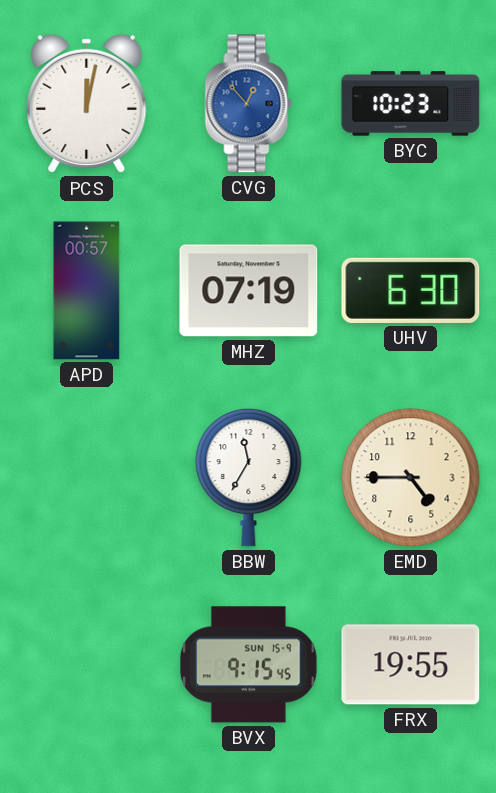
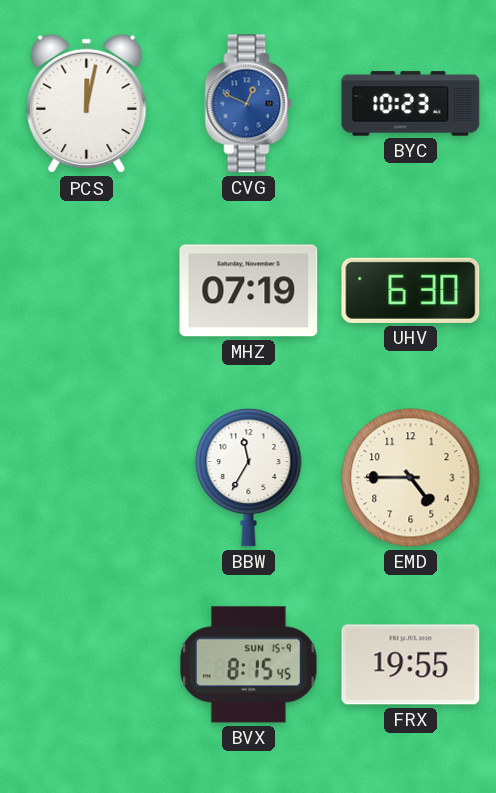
CVG: 12:53 -> 12:49
APD: 00:57 -> none
BVX: 9:15 -> 8:15
